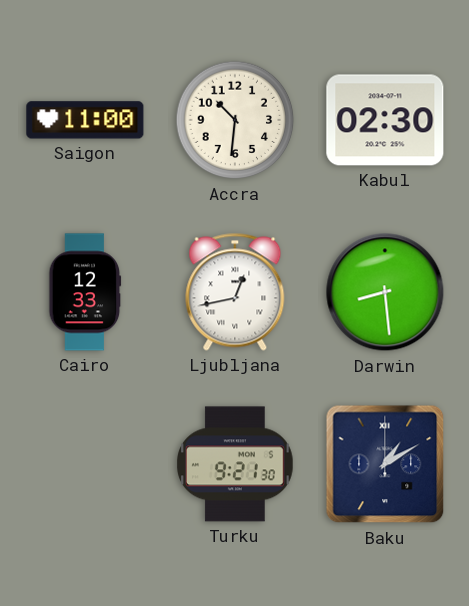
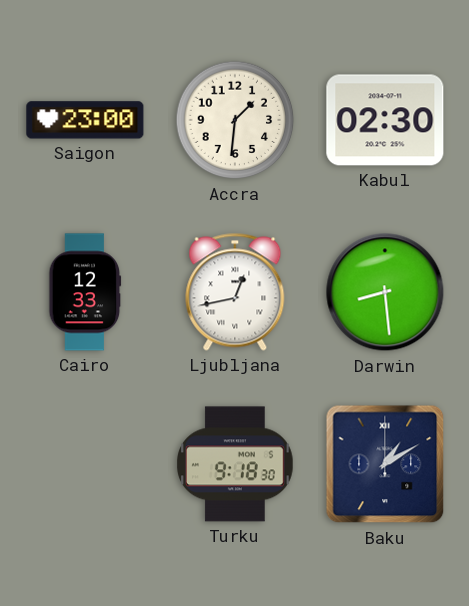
Saigon: 11:00 -> 23:00
Accra: 10:31 -> 1:31
Turku: 9:21 -> 9:18
